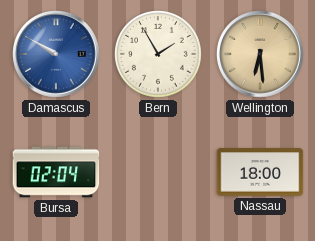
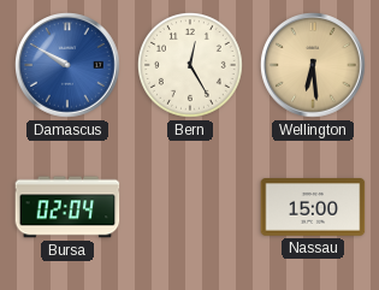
Bern: 1:55 -> 12:25
Nassau: 18:00 -> 15:00
